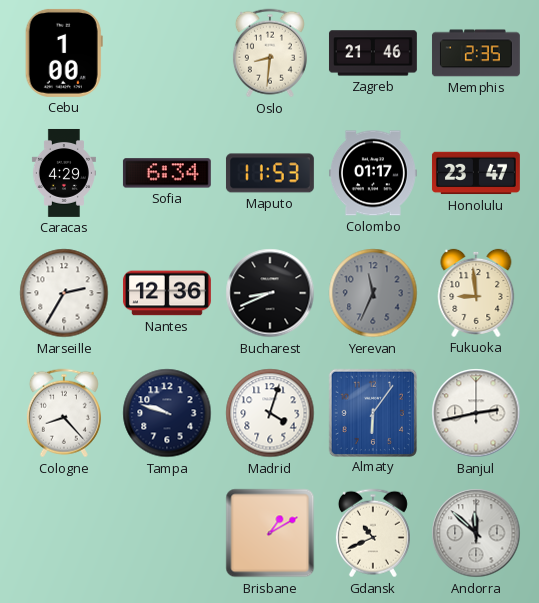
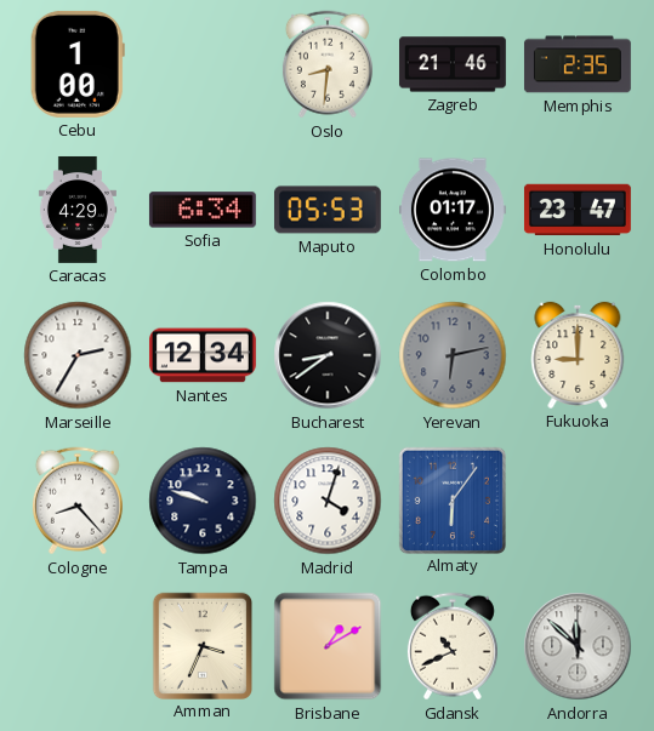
Maputo: 11:53 -> 05:53
Nantes: 12:36 -> 12:34
Bucharest: 8:41 -> 8:39
Yerevan: 11:34 -> 6:13
Fukuoka: 8:59 -> 9:00
Banjul: 2:43 -> none
Amman: none -> 3:34
